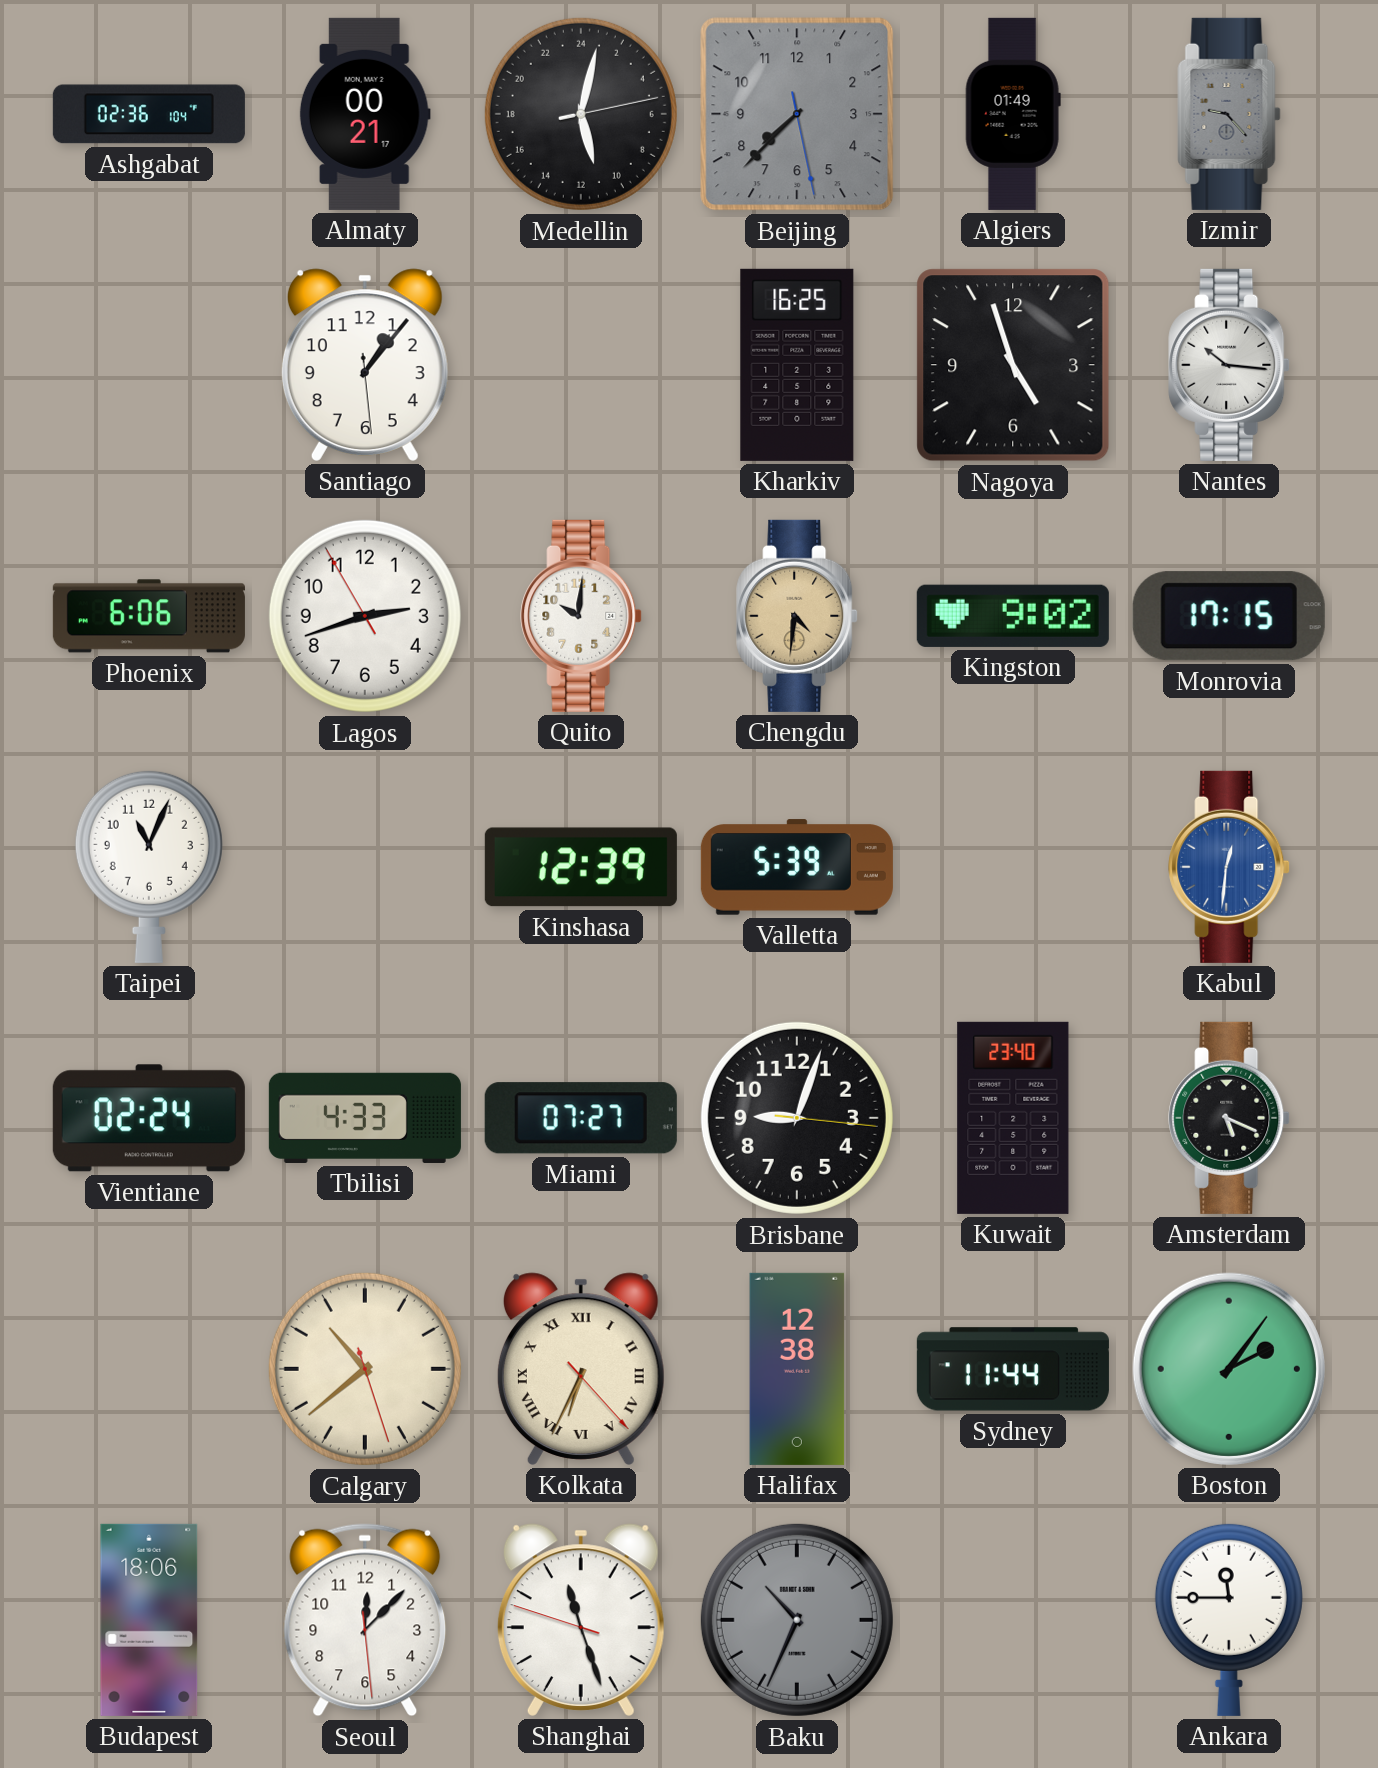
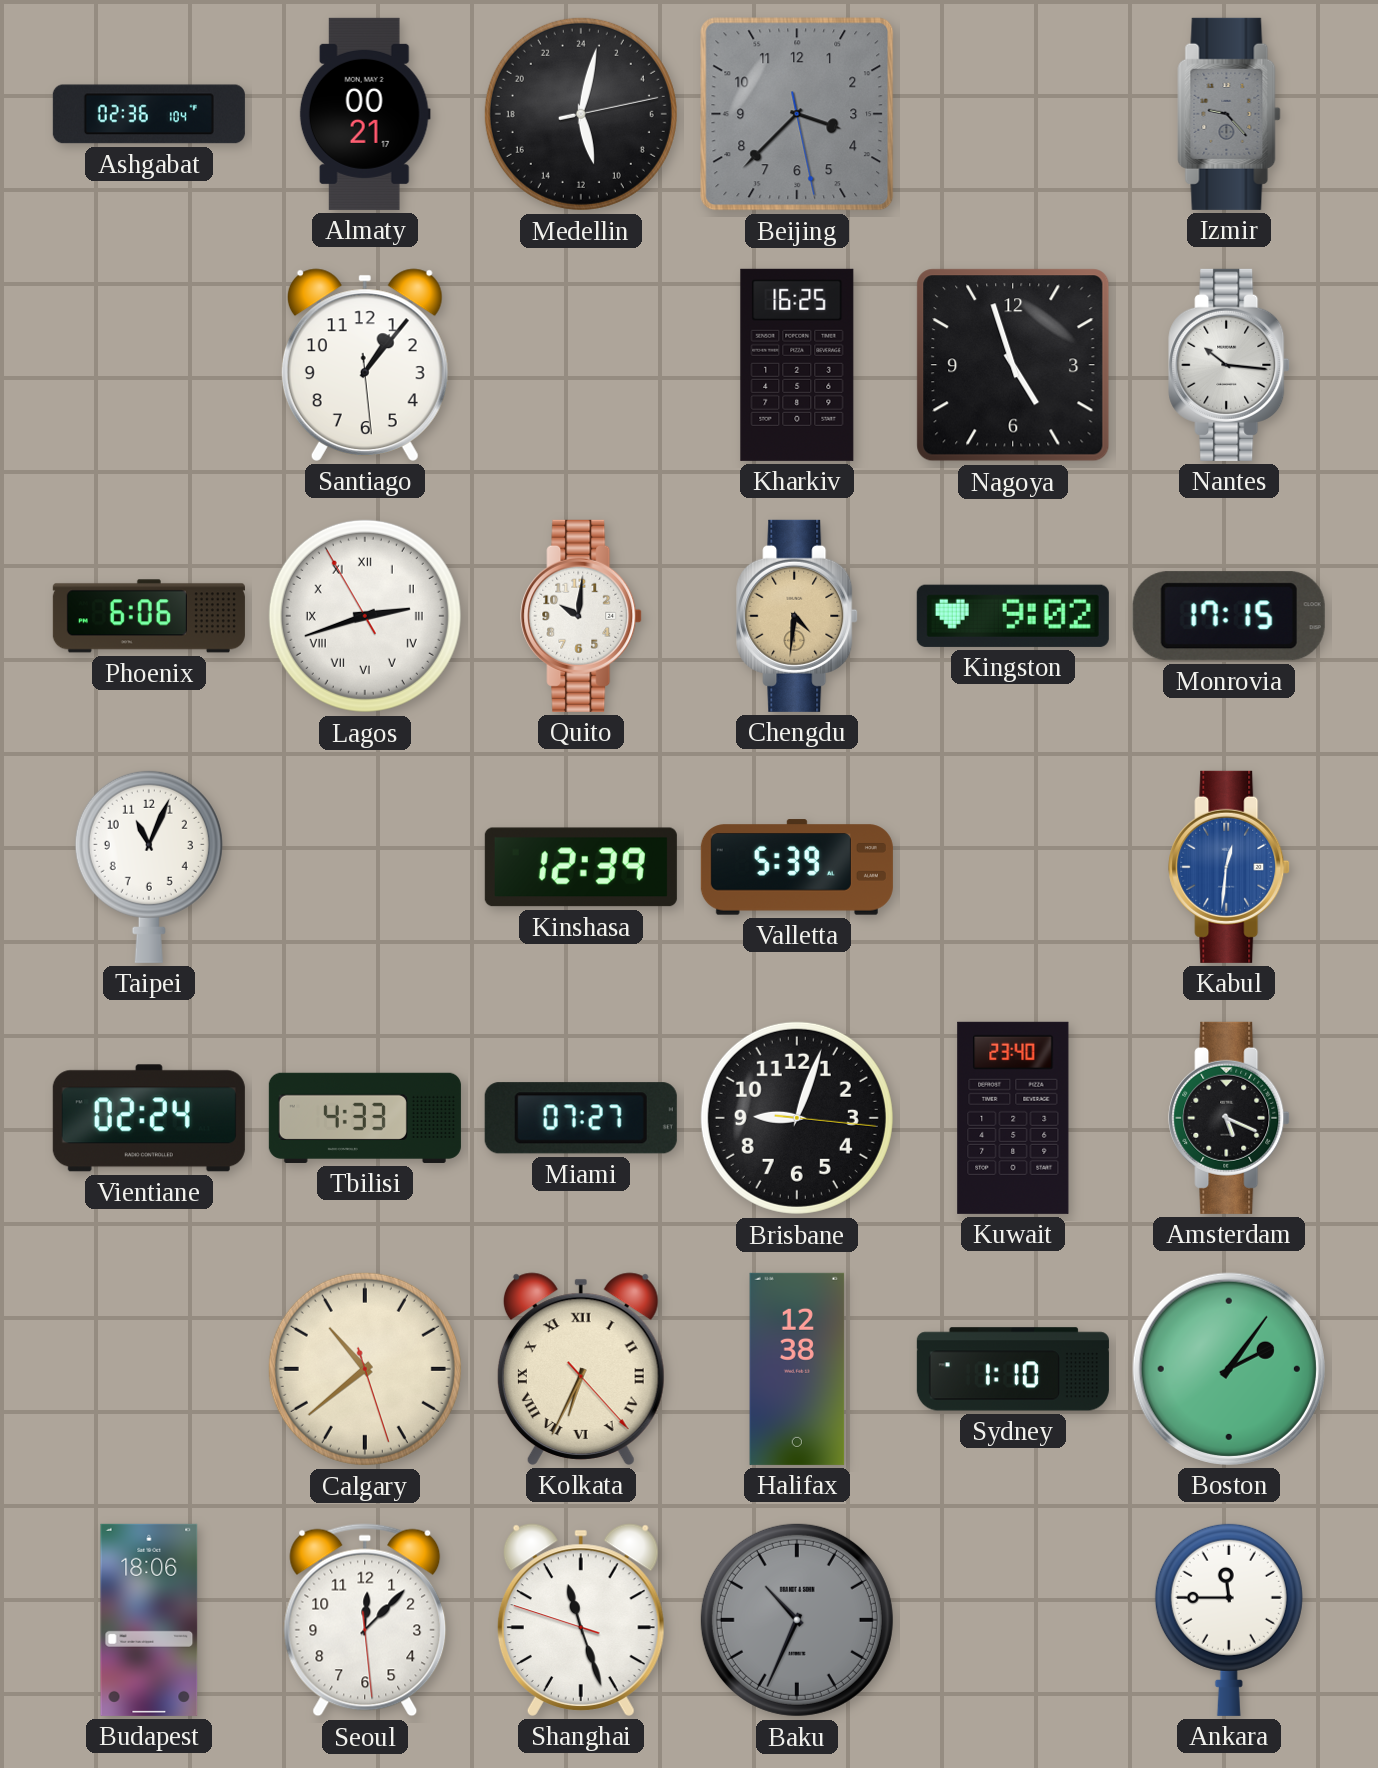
Beijing: 7:37 -> 3:37
Algiers: 01:49 -> none
Lagos numerals: Arabic -> Roman
Sydney: 11:44 -> 1:10
